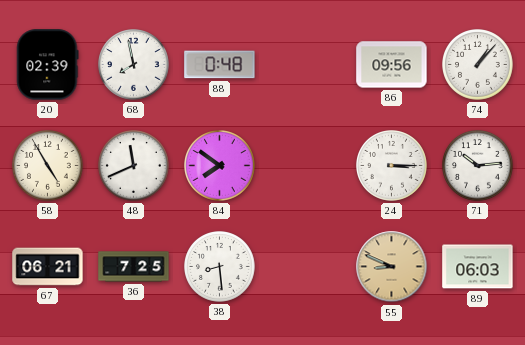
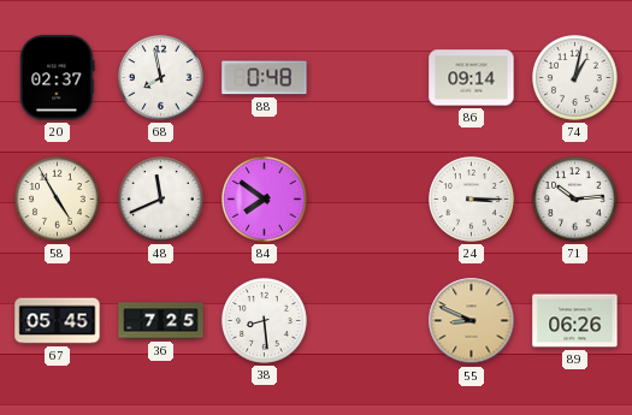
20: 02:39 -> 02:37
86: 09:56 -> 09:14
74: 1:07 -> 1:02
67: 06:21 -> 05:45
89: 06:03 -> 06:26
